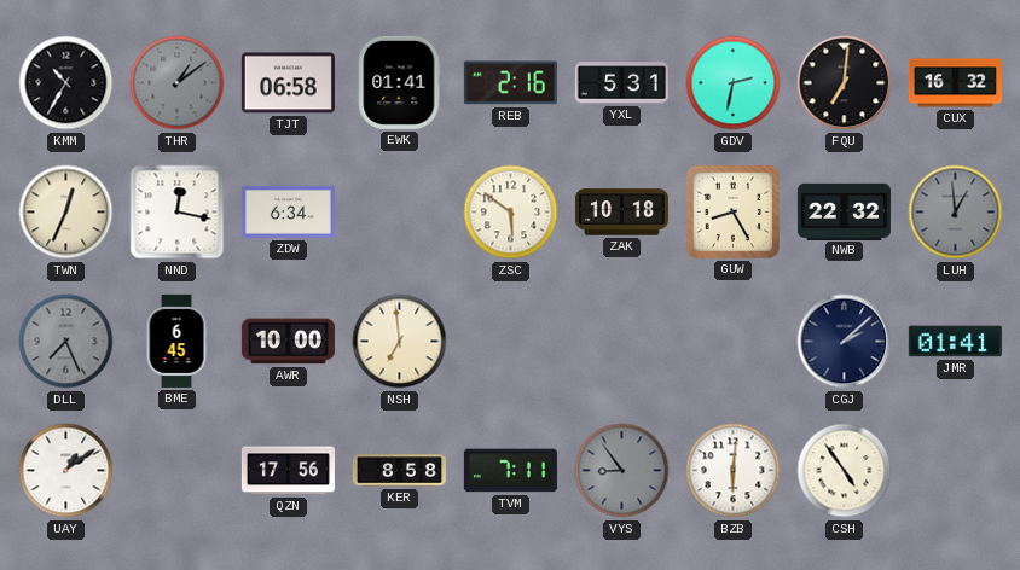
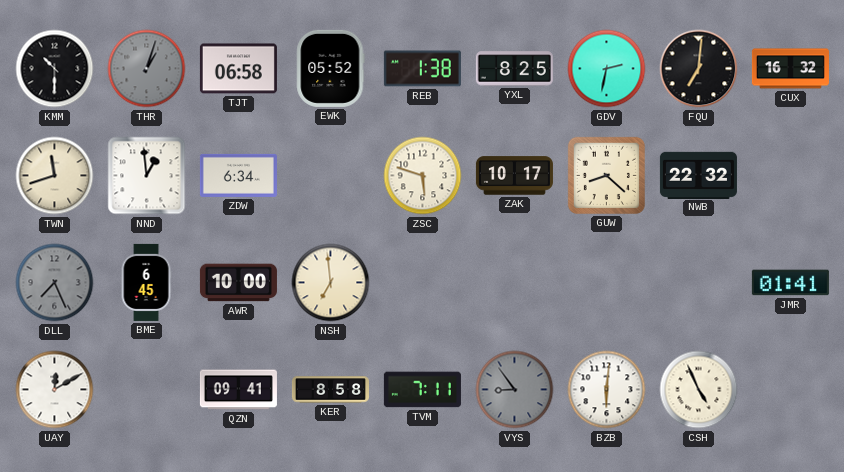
KMM: 10:35 -> 10:30
THR: 1:09 -> 1:03
EWK: 01:41 -> 05:52
REB: 2:16 -> 1:38
YXL: 5:31 -> 8:25
TWN: 12:34 -> 11:42
NND: 12:17 -> 12:59
ZSC: 5:51 -> 5:48
ZAK: 10:18 -> 10:17
GUW: 8:25 -> 8:22
LUH: 12:59 -> none
CGJ: 2:08 -> none
UAY: 1:09 -> 12:10
QZN: 17:56 -> 09:41
CSH: 4:54 -> 4:56
